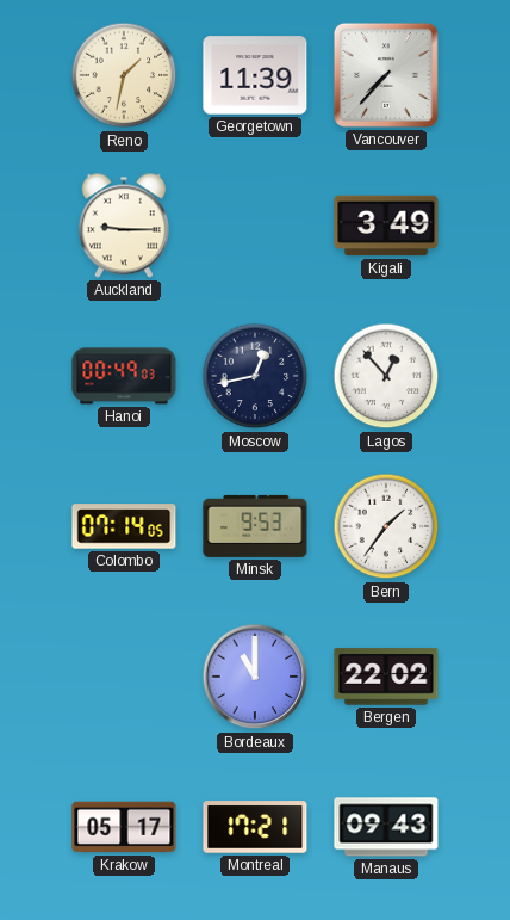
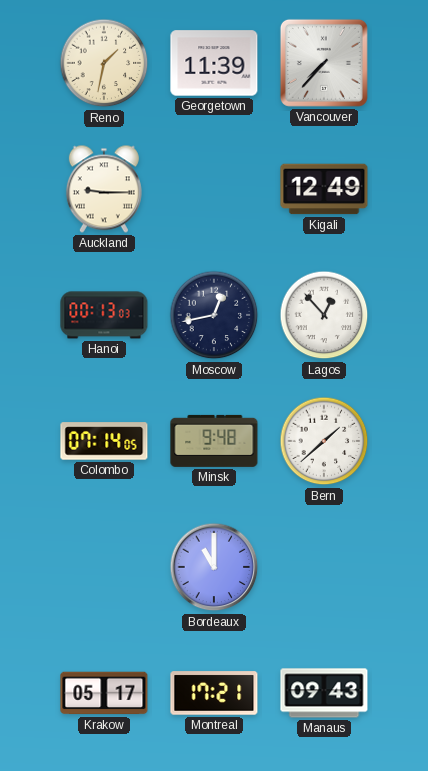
Kigali: 3:49 -> 12:49
Hanoi: 00:49 -> 00:13
Minsk: 9:53 -> 9:48
Bern: 1:36 -> 1:38
Bergen: 22:02 -> none
